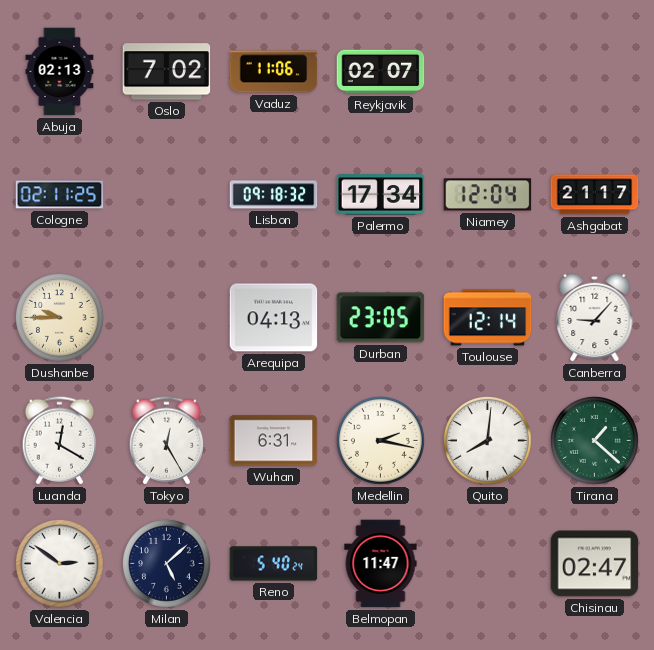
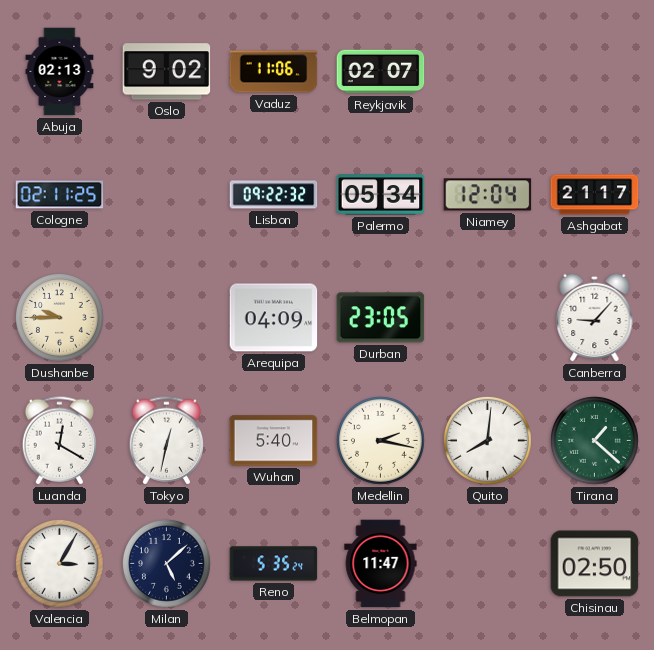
Oslo: 7:02 -> 9:02
Lisbon: 09:18 -> 09:22
Palermo: 17:34 -> 05:34
Arequipa: 04:13 -> 04:09
Toulouse: 12:14 -> none
Tokyo: 12:25 -> 12:32
Wuhan: 6:31 -> 5:40
Valencia: 2:51 -> 3:05
Reno: 5:40 -> 5:35
Chisinau: 02:47 -> 02:50
